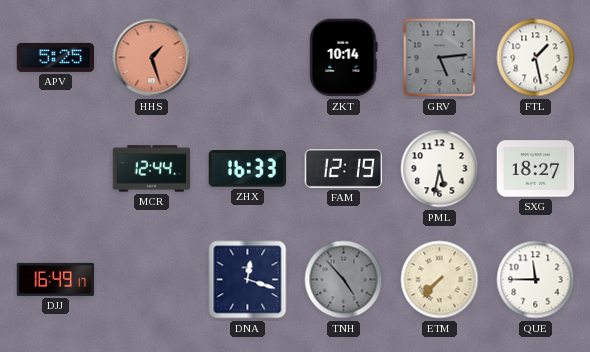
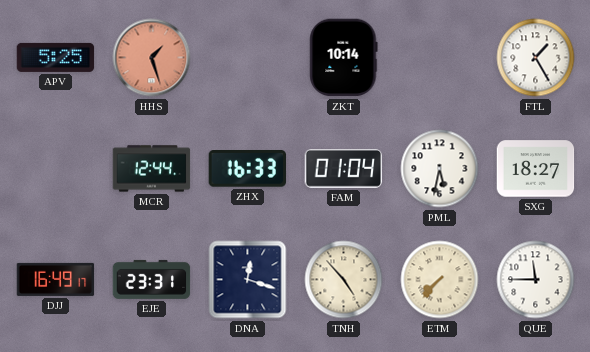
GRV: 5:14 -> none
FTL: 1:28 -> 1:25
FAM: 12:19 -> 01:04
EJE: none -> 23:31
TNH dial: grey -> cream
